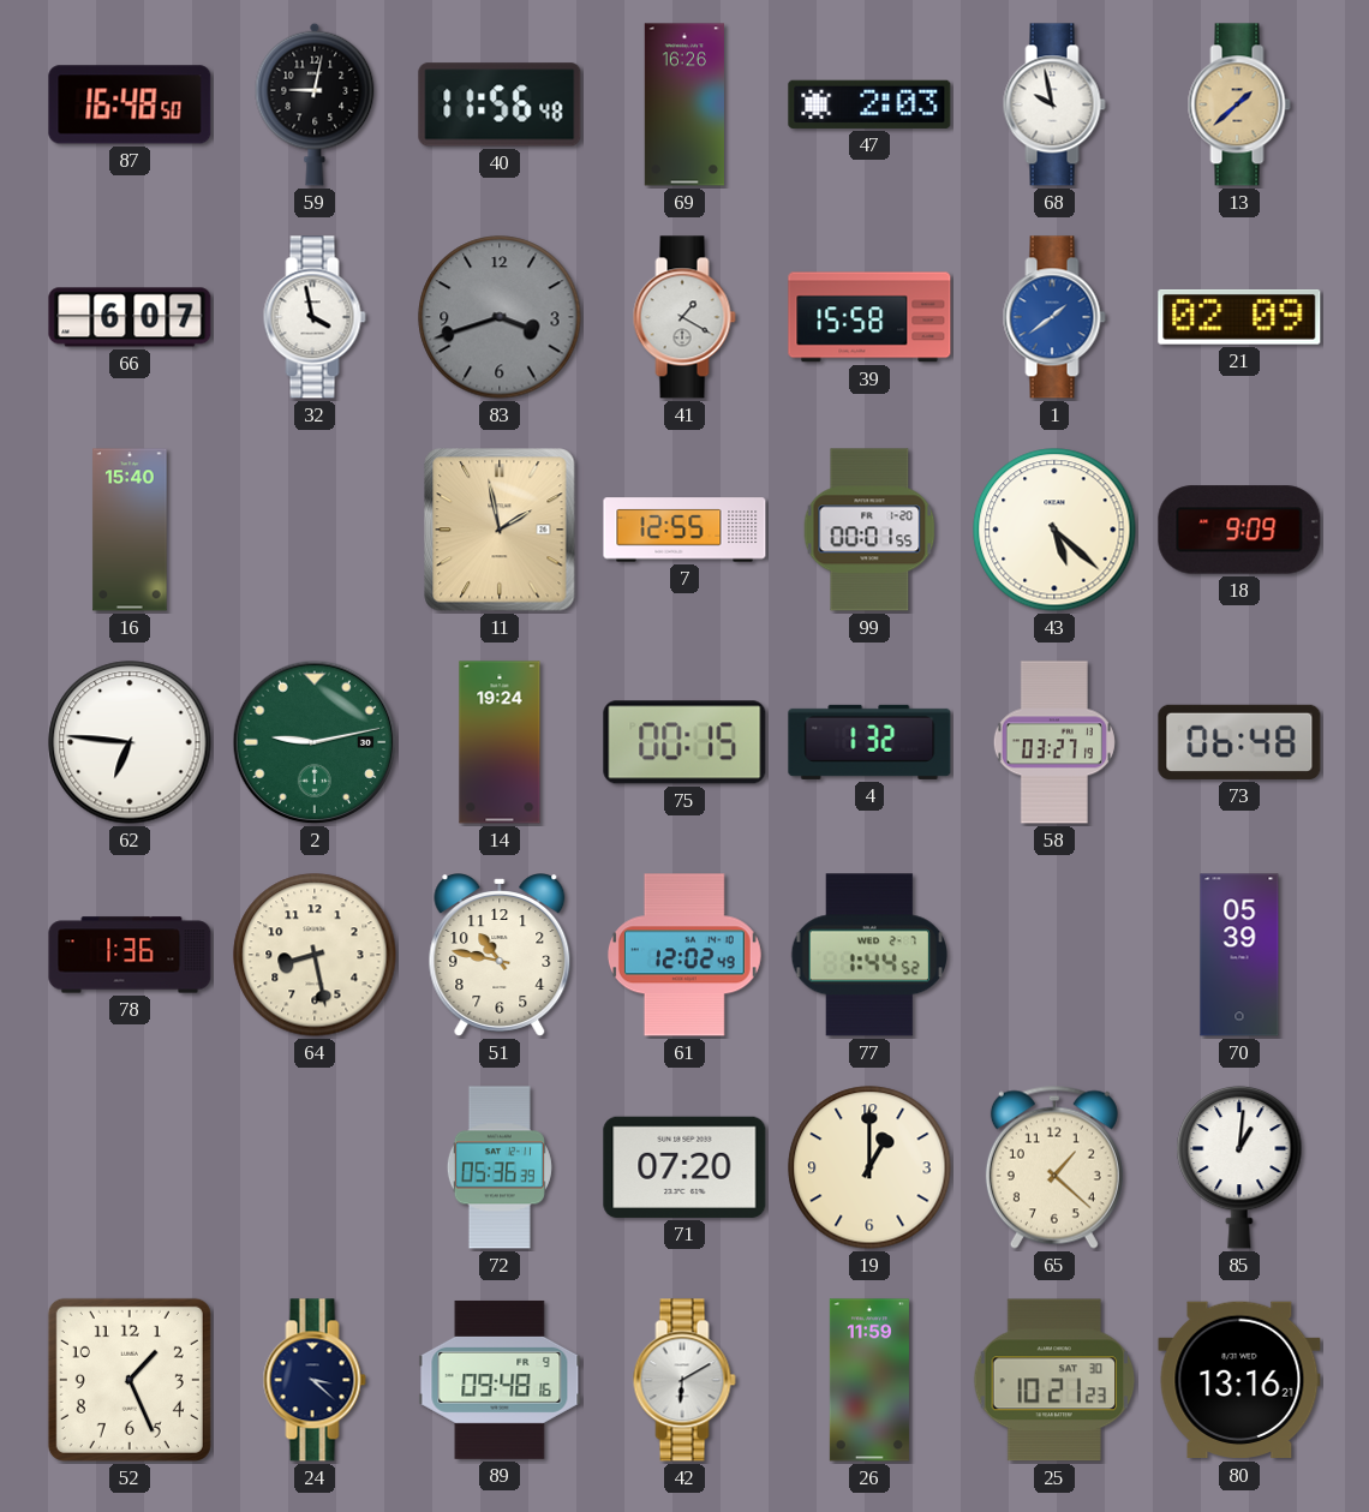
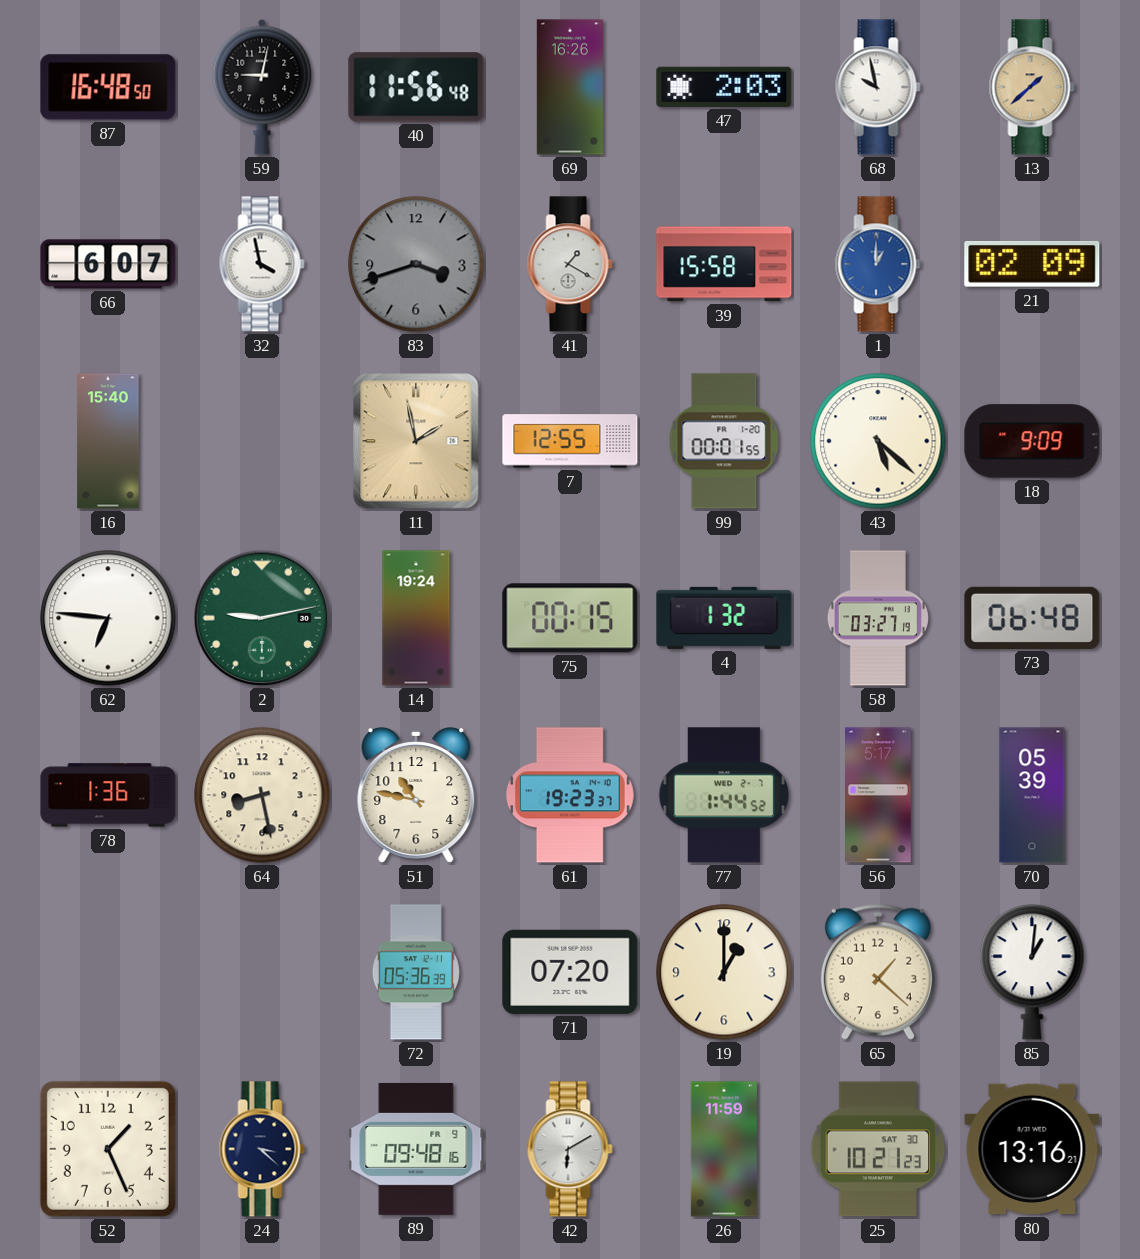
1: 1:39 -> 1:00
61: 12:02 -> 19:23
56: none -> 5:17
